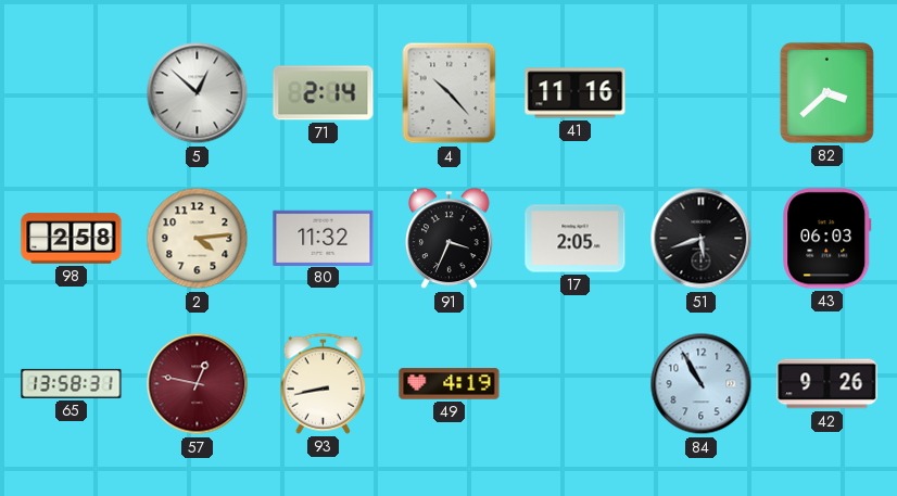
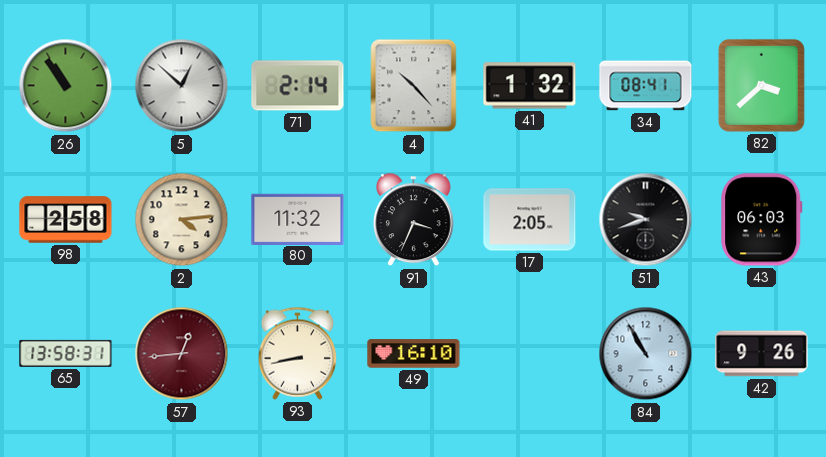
26: none -> 10:54
41: 11:16 -> 1:32
34: none -> 08:41
51: 5:42 -> 9:42
57: 12:47 -> 12:44
49: 4:19 -> 16:10
